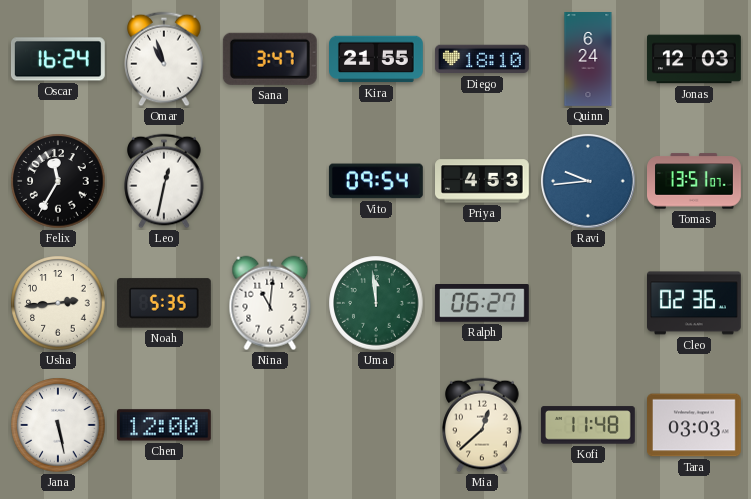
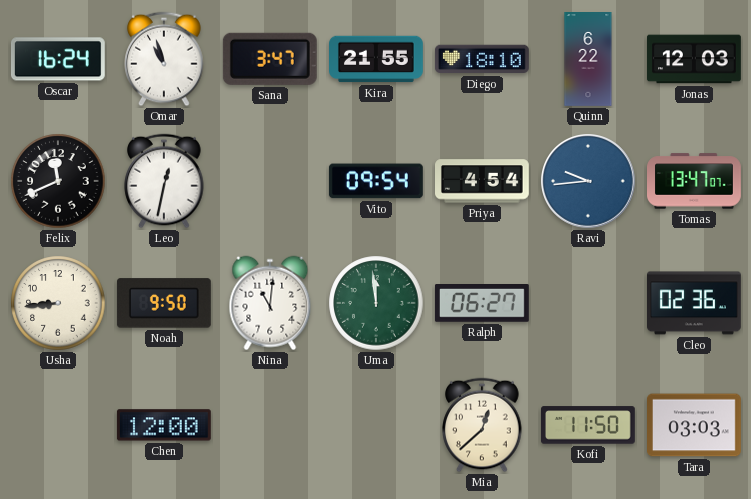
Quinn: 6:24 -> 6:22
Felix: 11:35 -> 11:41
Priya: 4:53 -> 4:54
Tomas: 13:51 -> 13:47
Usha: 2:44 -> 8:44
Noah: 5:35 -> 9:50
Jana: 5:28 -> none
Kofi: 11:48 -> 11:50
